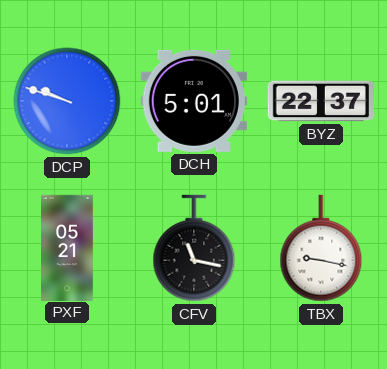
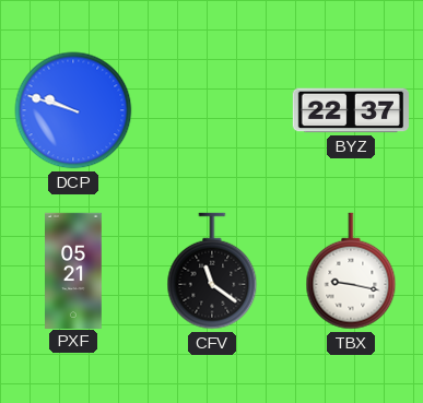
DCH: 5:01 -> none
CFV: 11:17 -> 11:21
